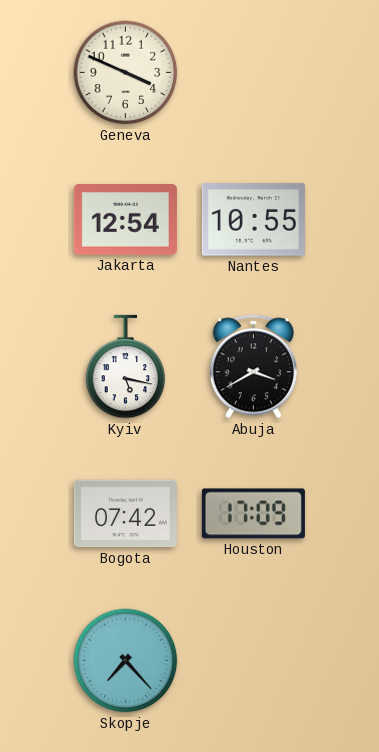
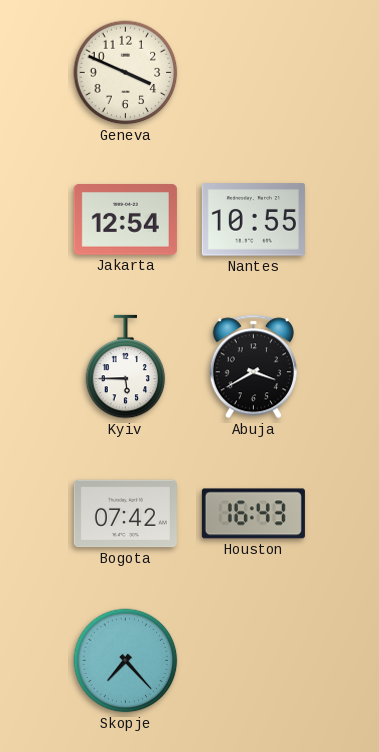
Kyiv: 5:17 -> 5:45
Houston: 17:09 -> 16:43
